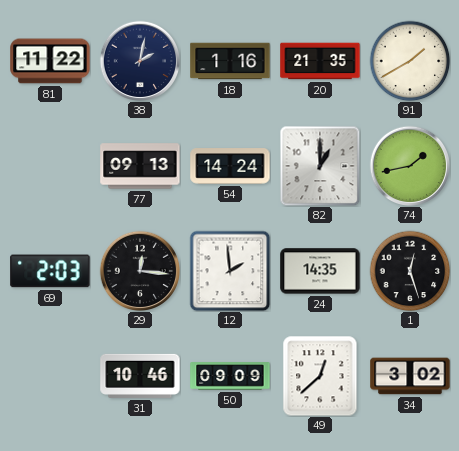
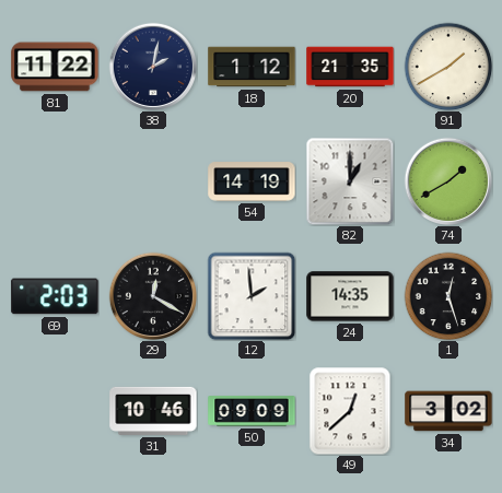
18: 1:16 -> 1:12
77: 09:13 -> none
54: 14:24 -> 14:19
74: 1:43 -> 1:40
29: 12:16 -> 12:20
